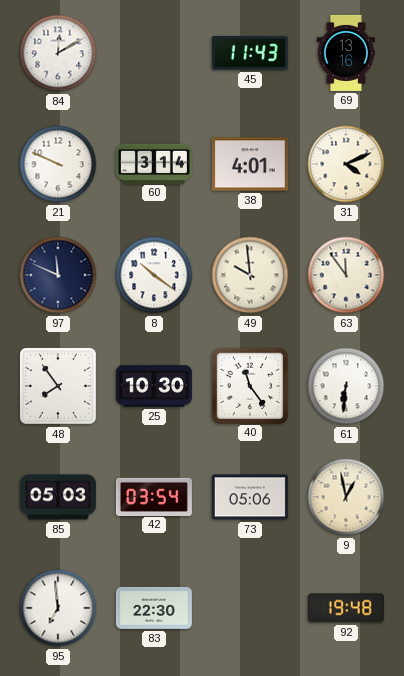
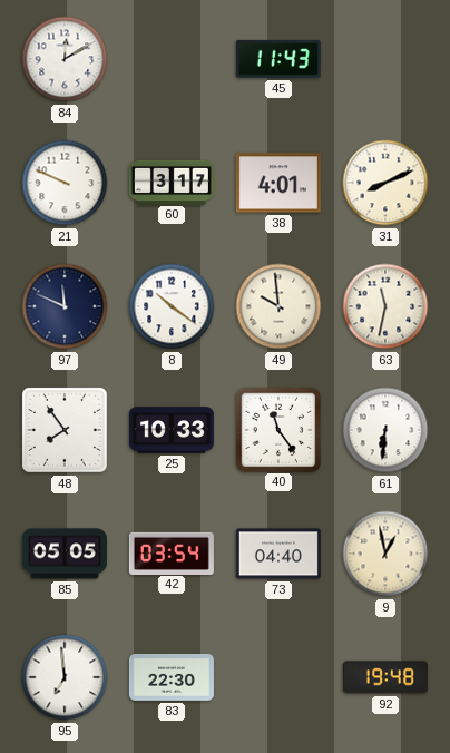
69: 13:16 -> none
60: 3:14 -> 3:17
31: 4:11 -> 8:11
63: 11:54 -> 11:32
25: 10:30 -> 10:33
85: 05:03 -> 05:05
73: 05:06 -> 04:40
